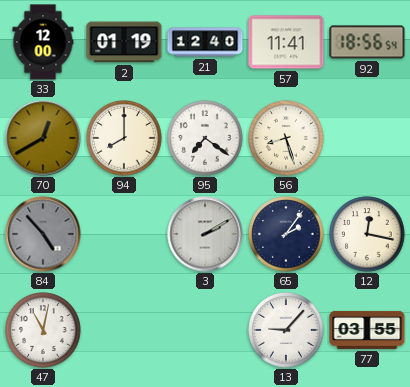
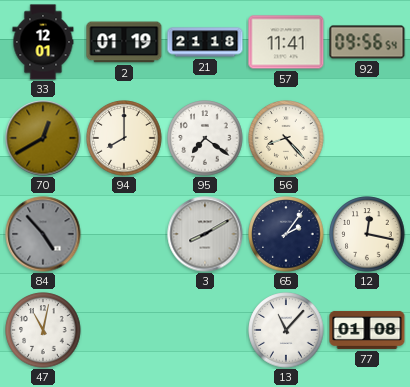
33: 12:00 -> 12:01
21: 12:40 -> 21:18
92: 18:56 -> 09:56
56: 8:27 -> 8:23
3: 2:10 -> 8:10
13: 9:07 -> 11:07
77: 03:55 -> 01:08
